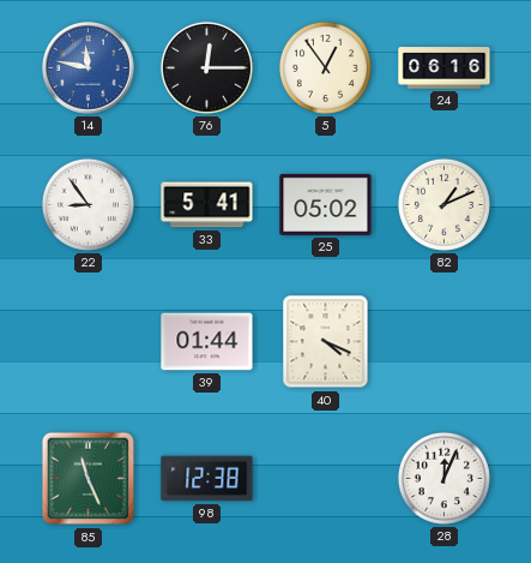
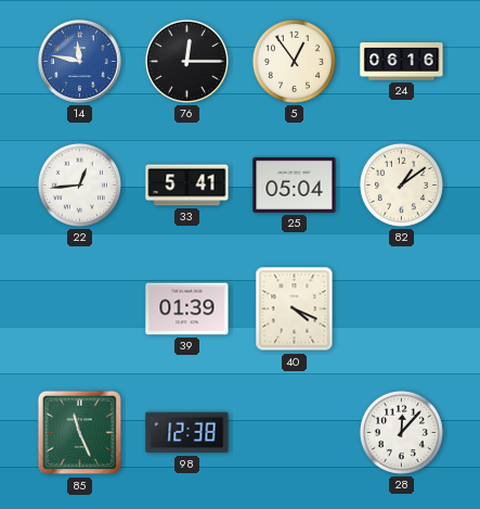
22: 8:54 -> 12:44
25: 05:02 -> 05:04
82: 1:11 -> 1:09
39: 01:44 -> 01:39
28: 12:04 -> 12:07
